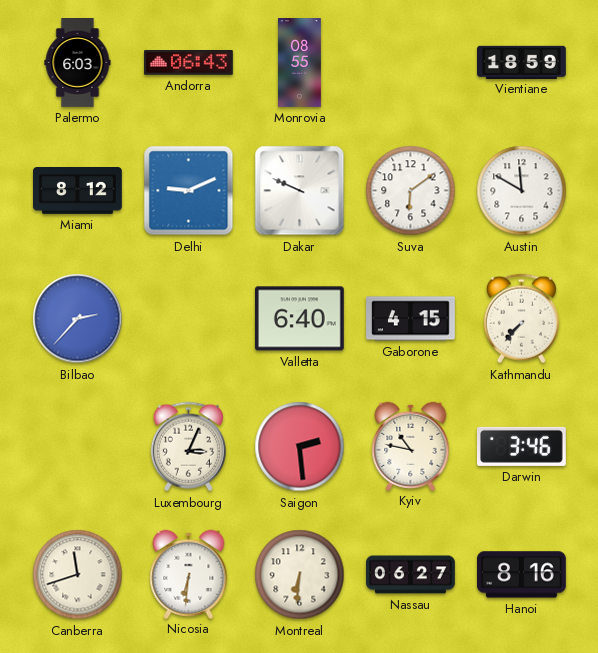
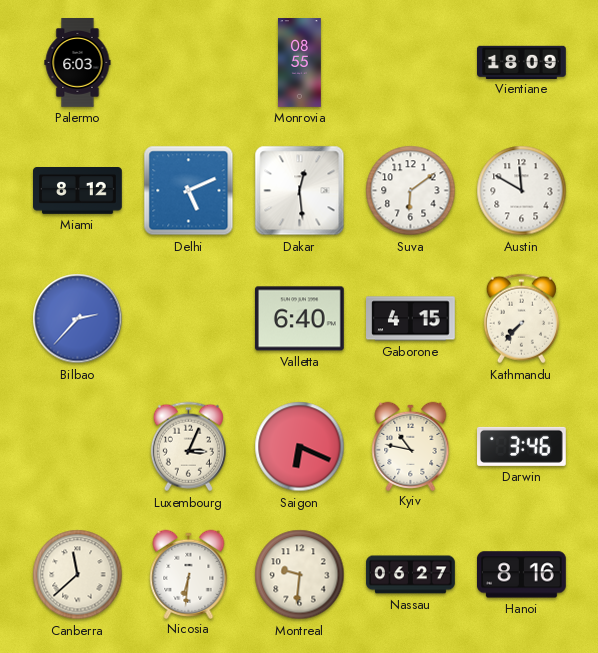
Andorra: 06:43 -> none
Vientiane: 18:59 -> 18:09
Delhi: 9:11 -> 5:11
Dakar: 9:49 -> 12:29
Saigon: 2:29 -> 6:19
Canberra: 11:42 -> 11:38
Montreal: 6:31 -> 9:31
